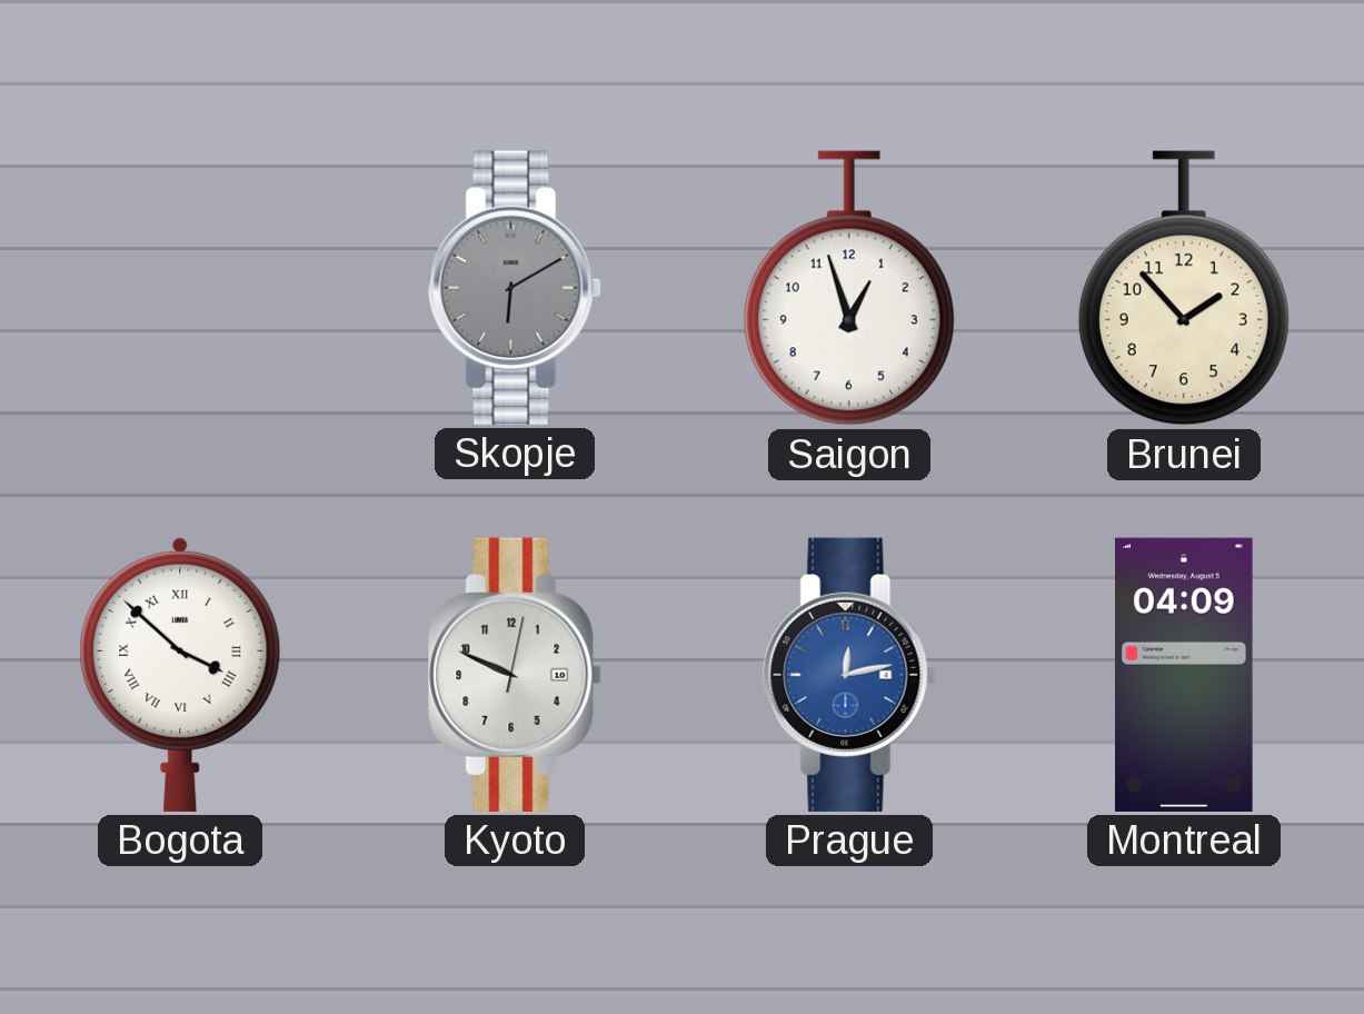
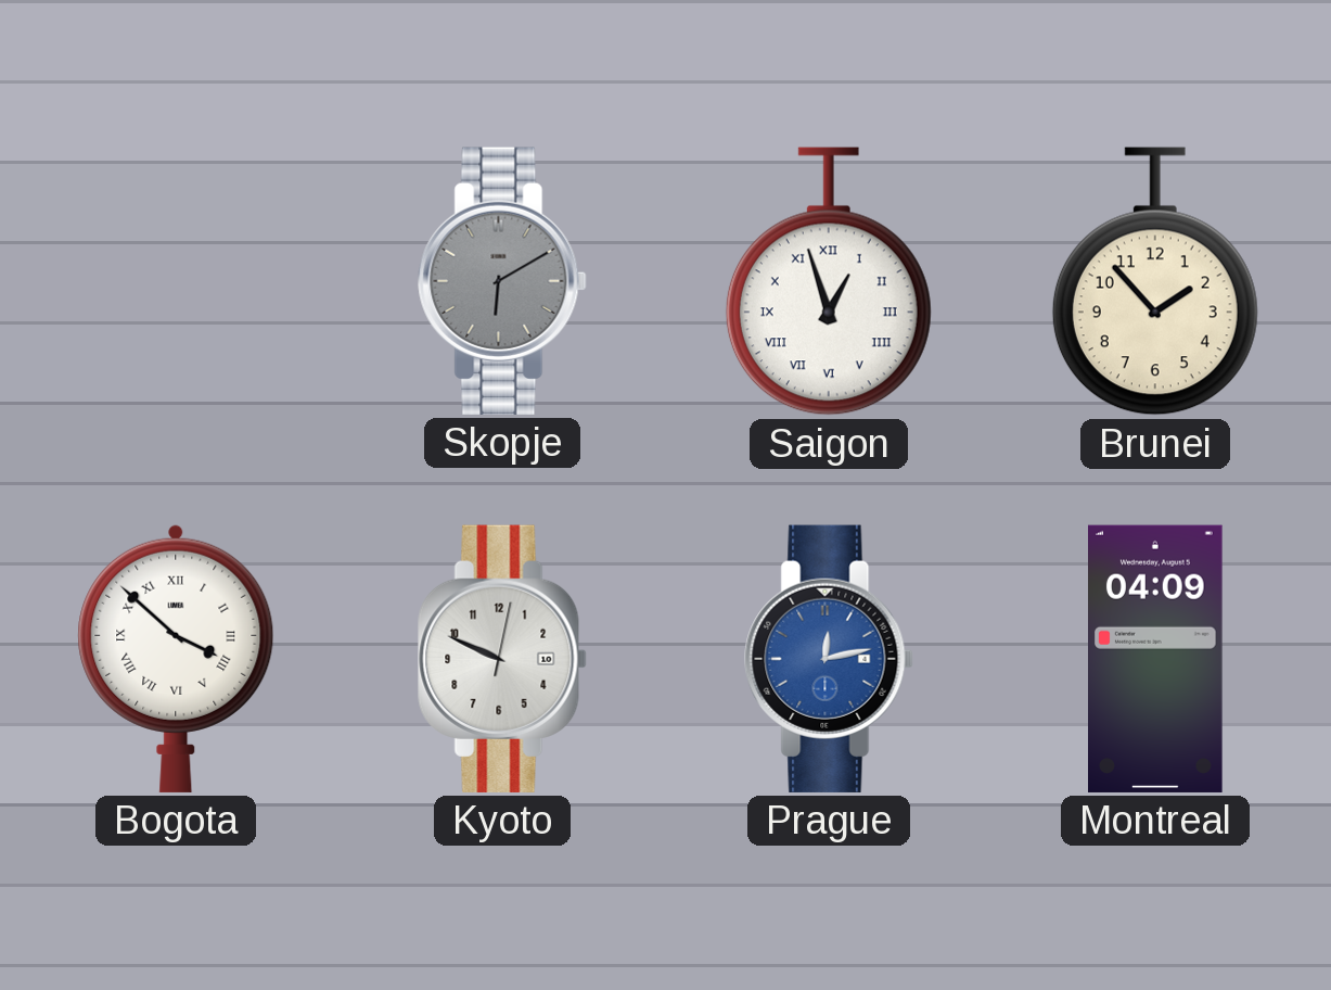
Saigon numerals: Arabic -> Roman
